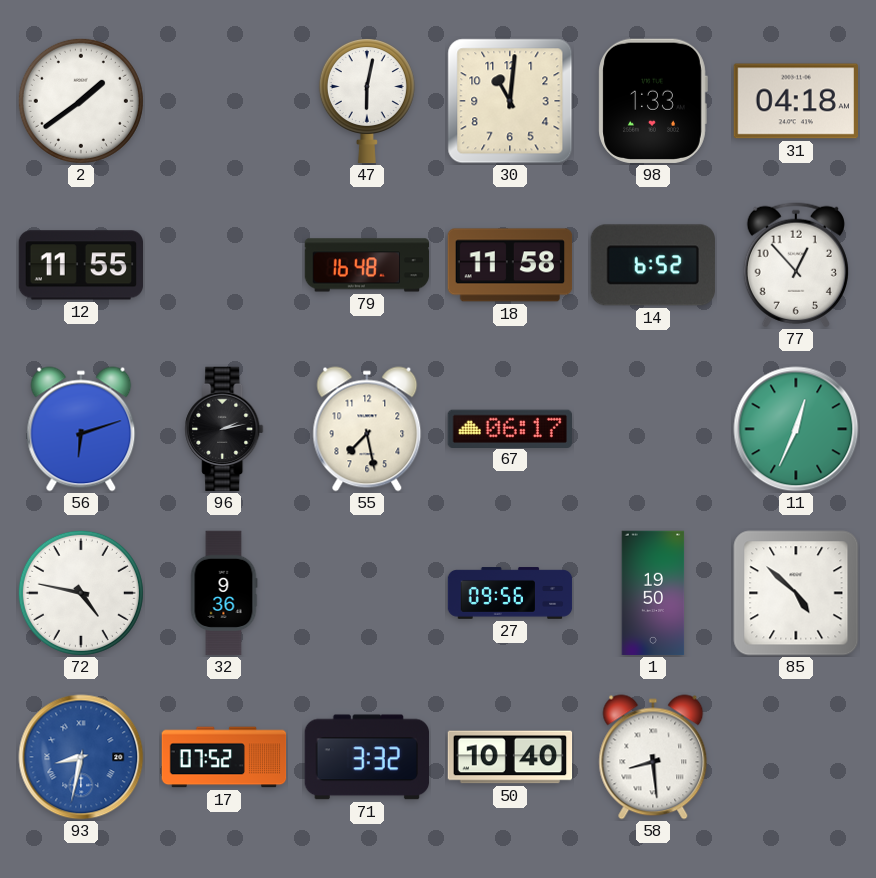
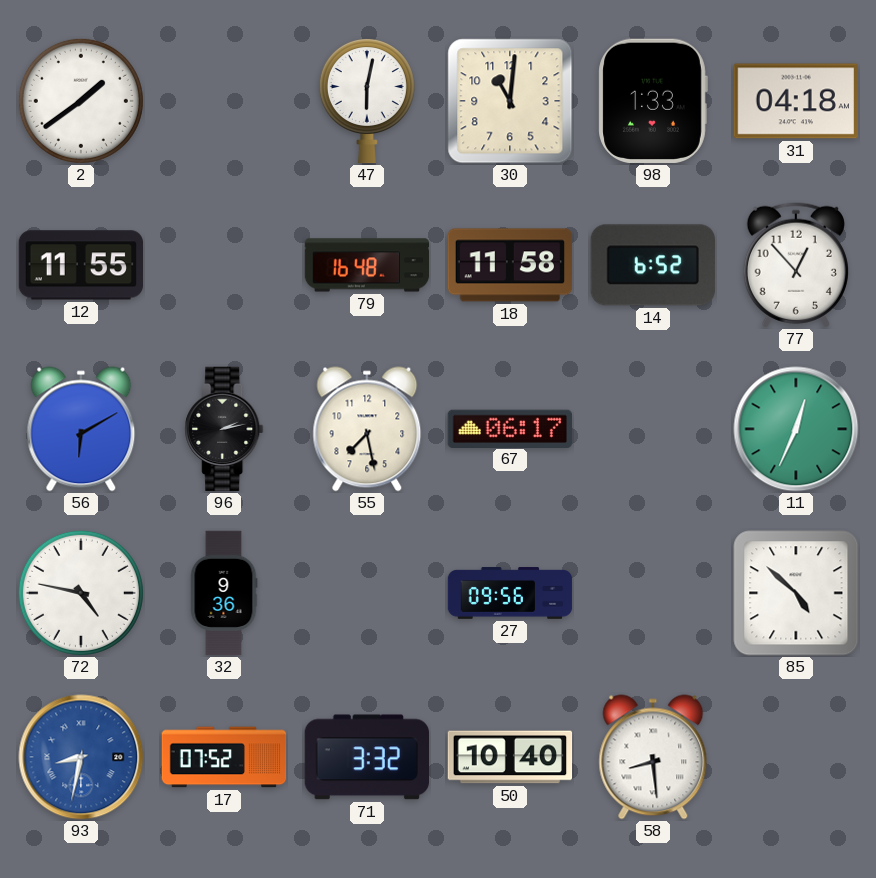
56: 6:12 -> 6:10
1: 19:50 -> none
